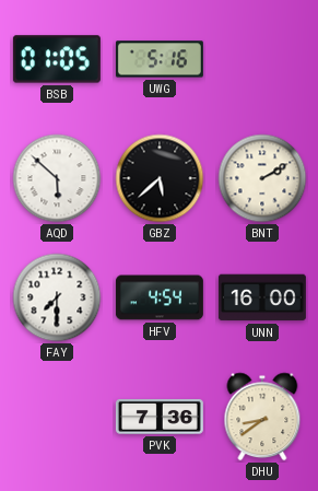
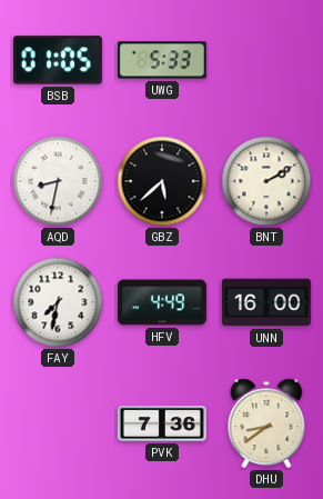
UWG: 5:16 -> 5:33
AQD: 5:52 -> 8:32
FAY: 7:30 -> 7:32
HFV: 4:54 -> 4:49
